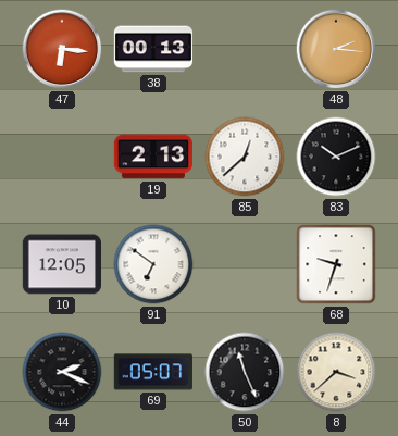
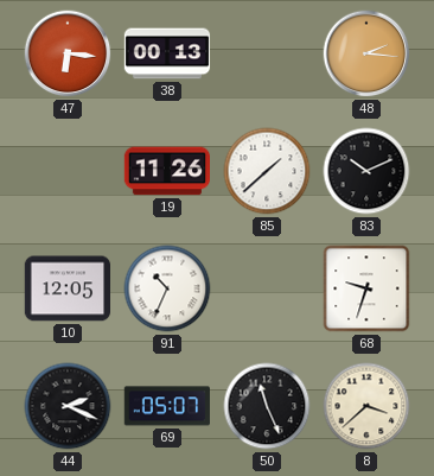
19: 2:13 -> 11:26
85: 12:38 -> 1:38
91: 6:51 -> 10:34
